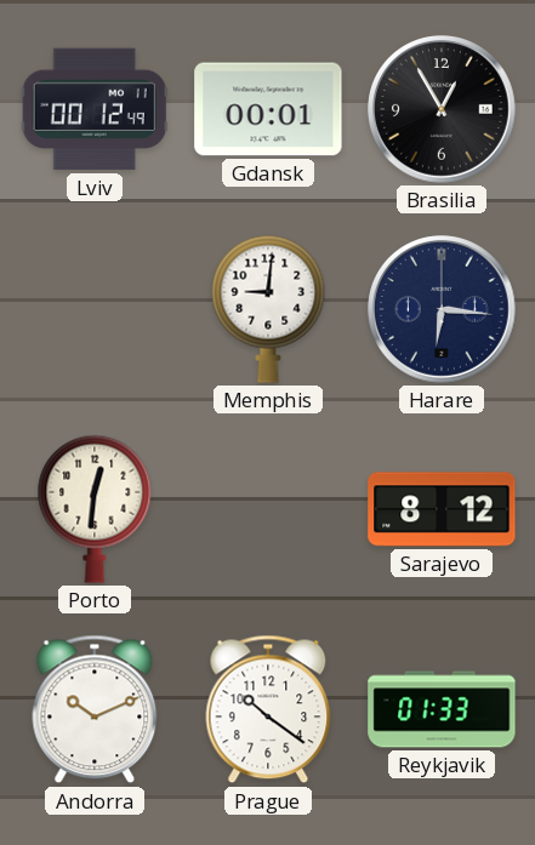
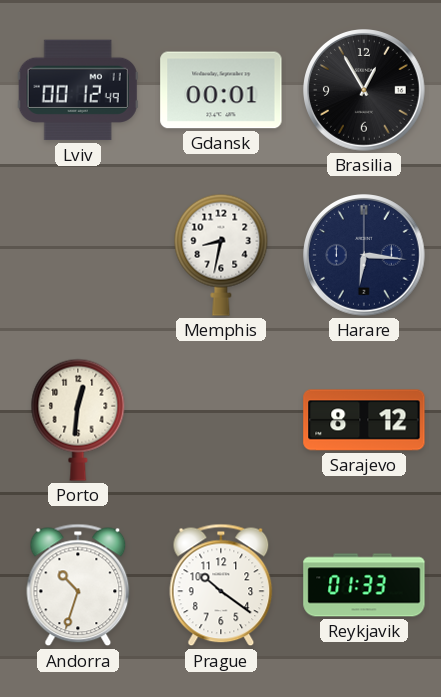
Memphis: 9:01 -> 8:32
Andorra: 10:11 -> 10:33
